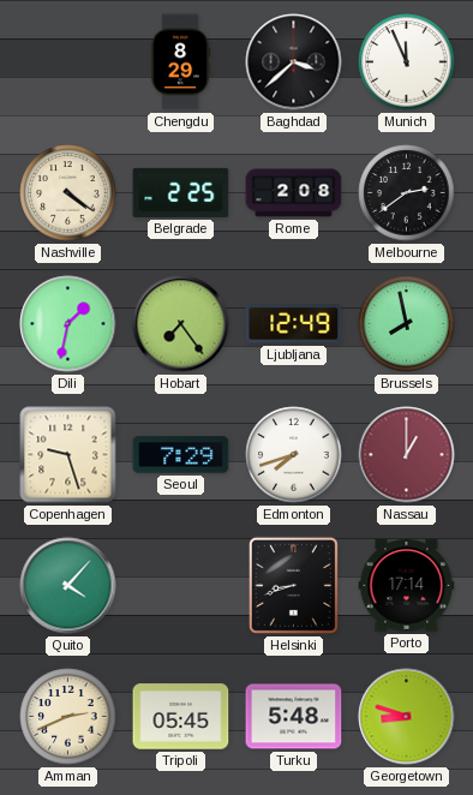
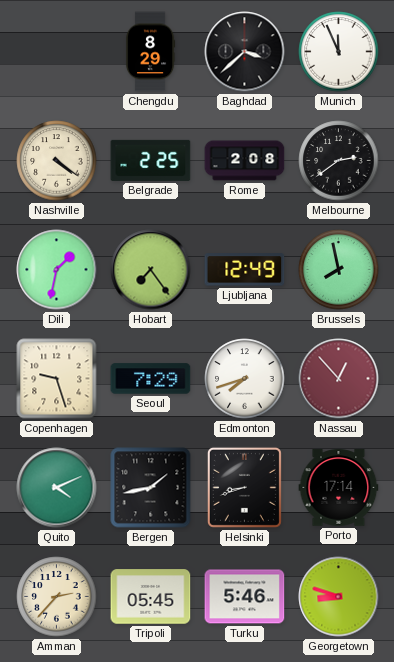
Nassau: 1:00 -> 12:53
Quito: 4:07 -> 4:11
Bergen: none -> 1:43
Amman: 2:41 -> 2:37
Turku: 5:48 -> 5:46
